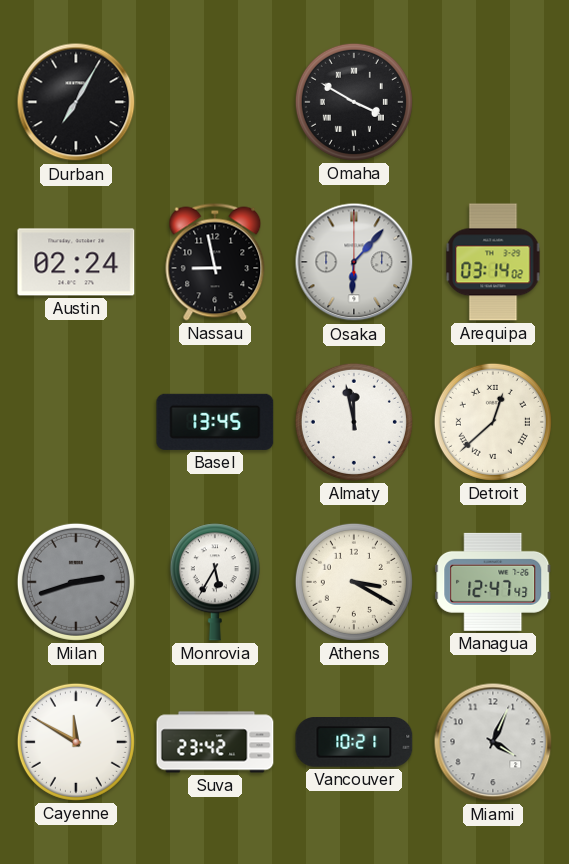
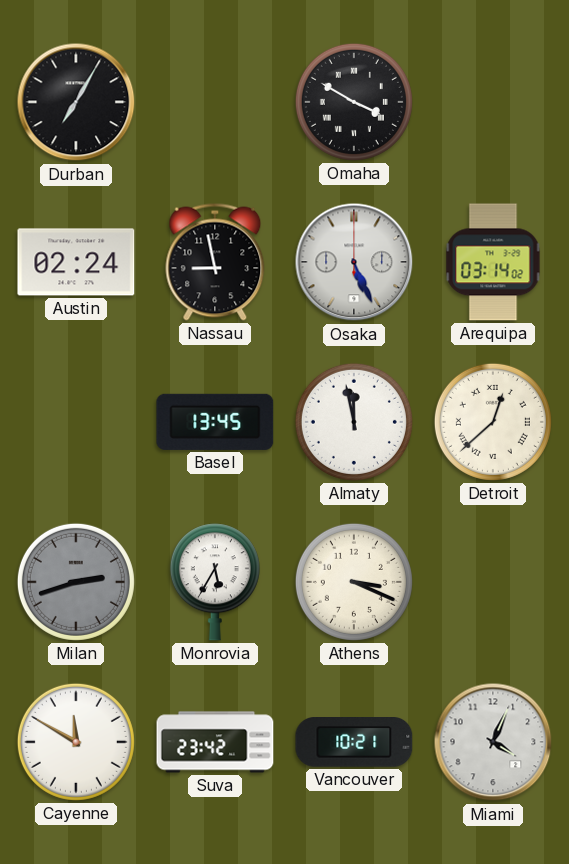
Osaka: 6:07 -> 5:26
Athens: 3:20 -> 3:19
Managua: 12:47 -> none
